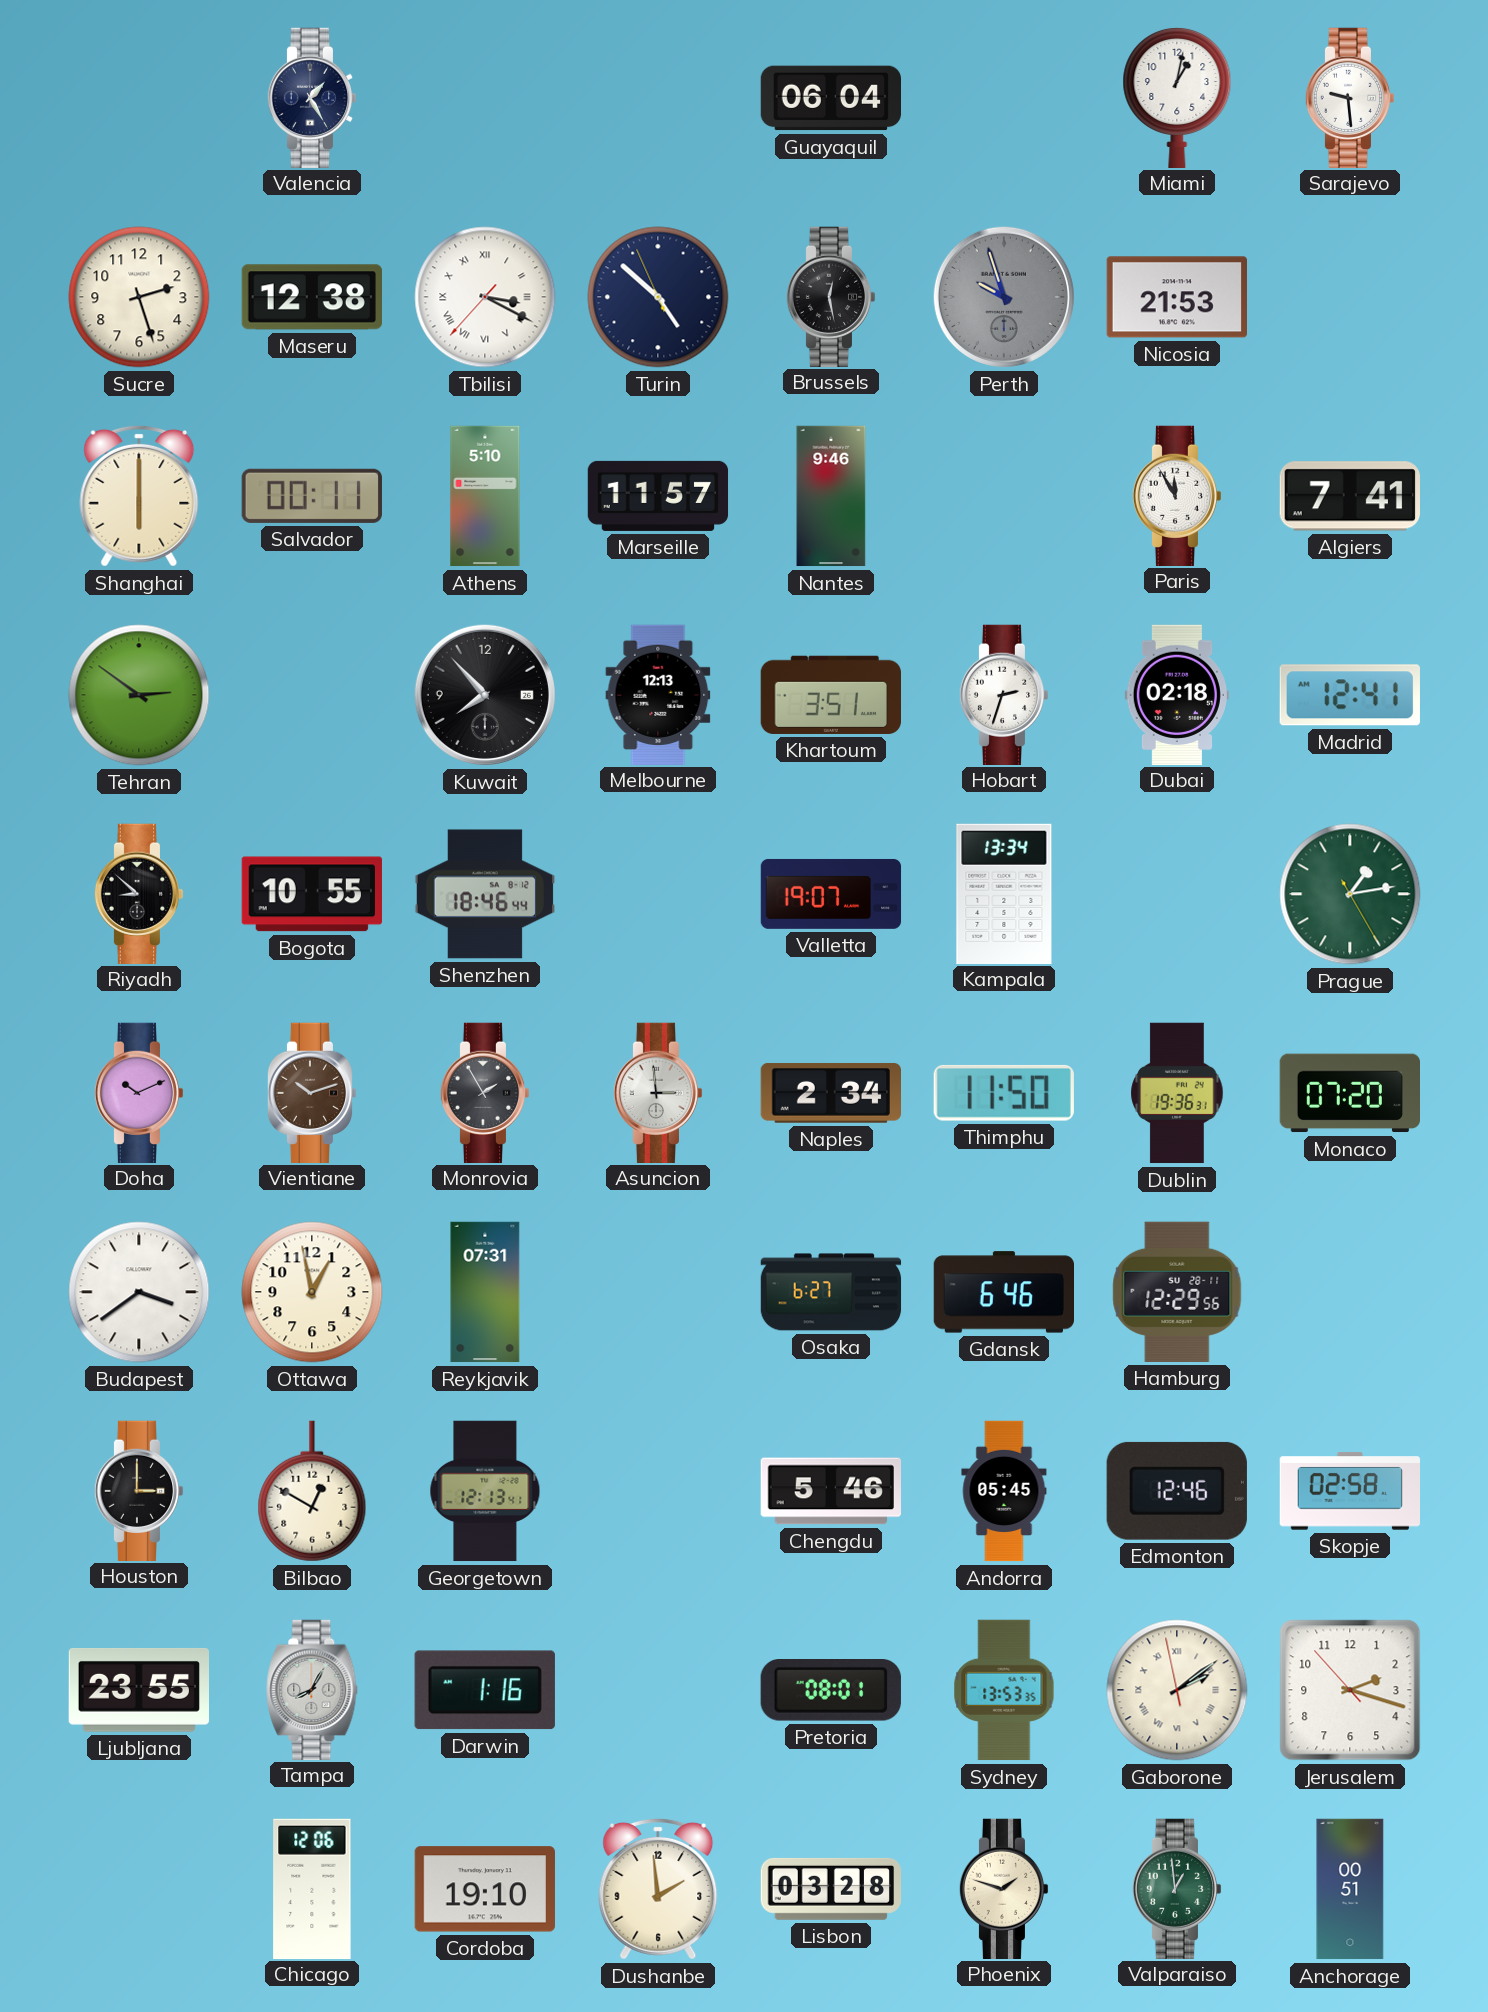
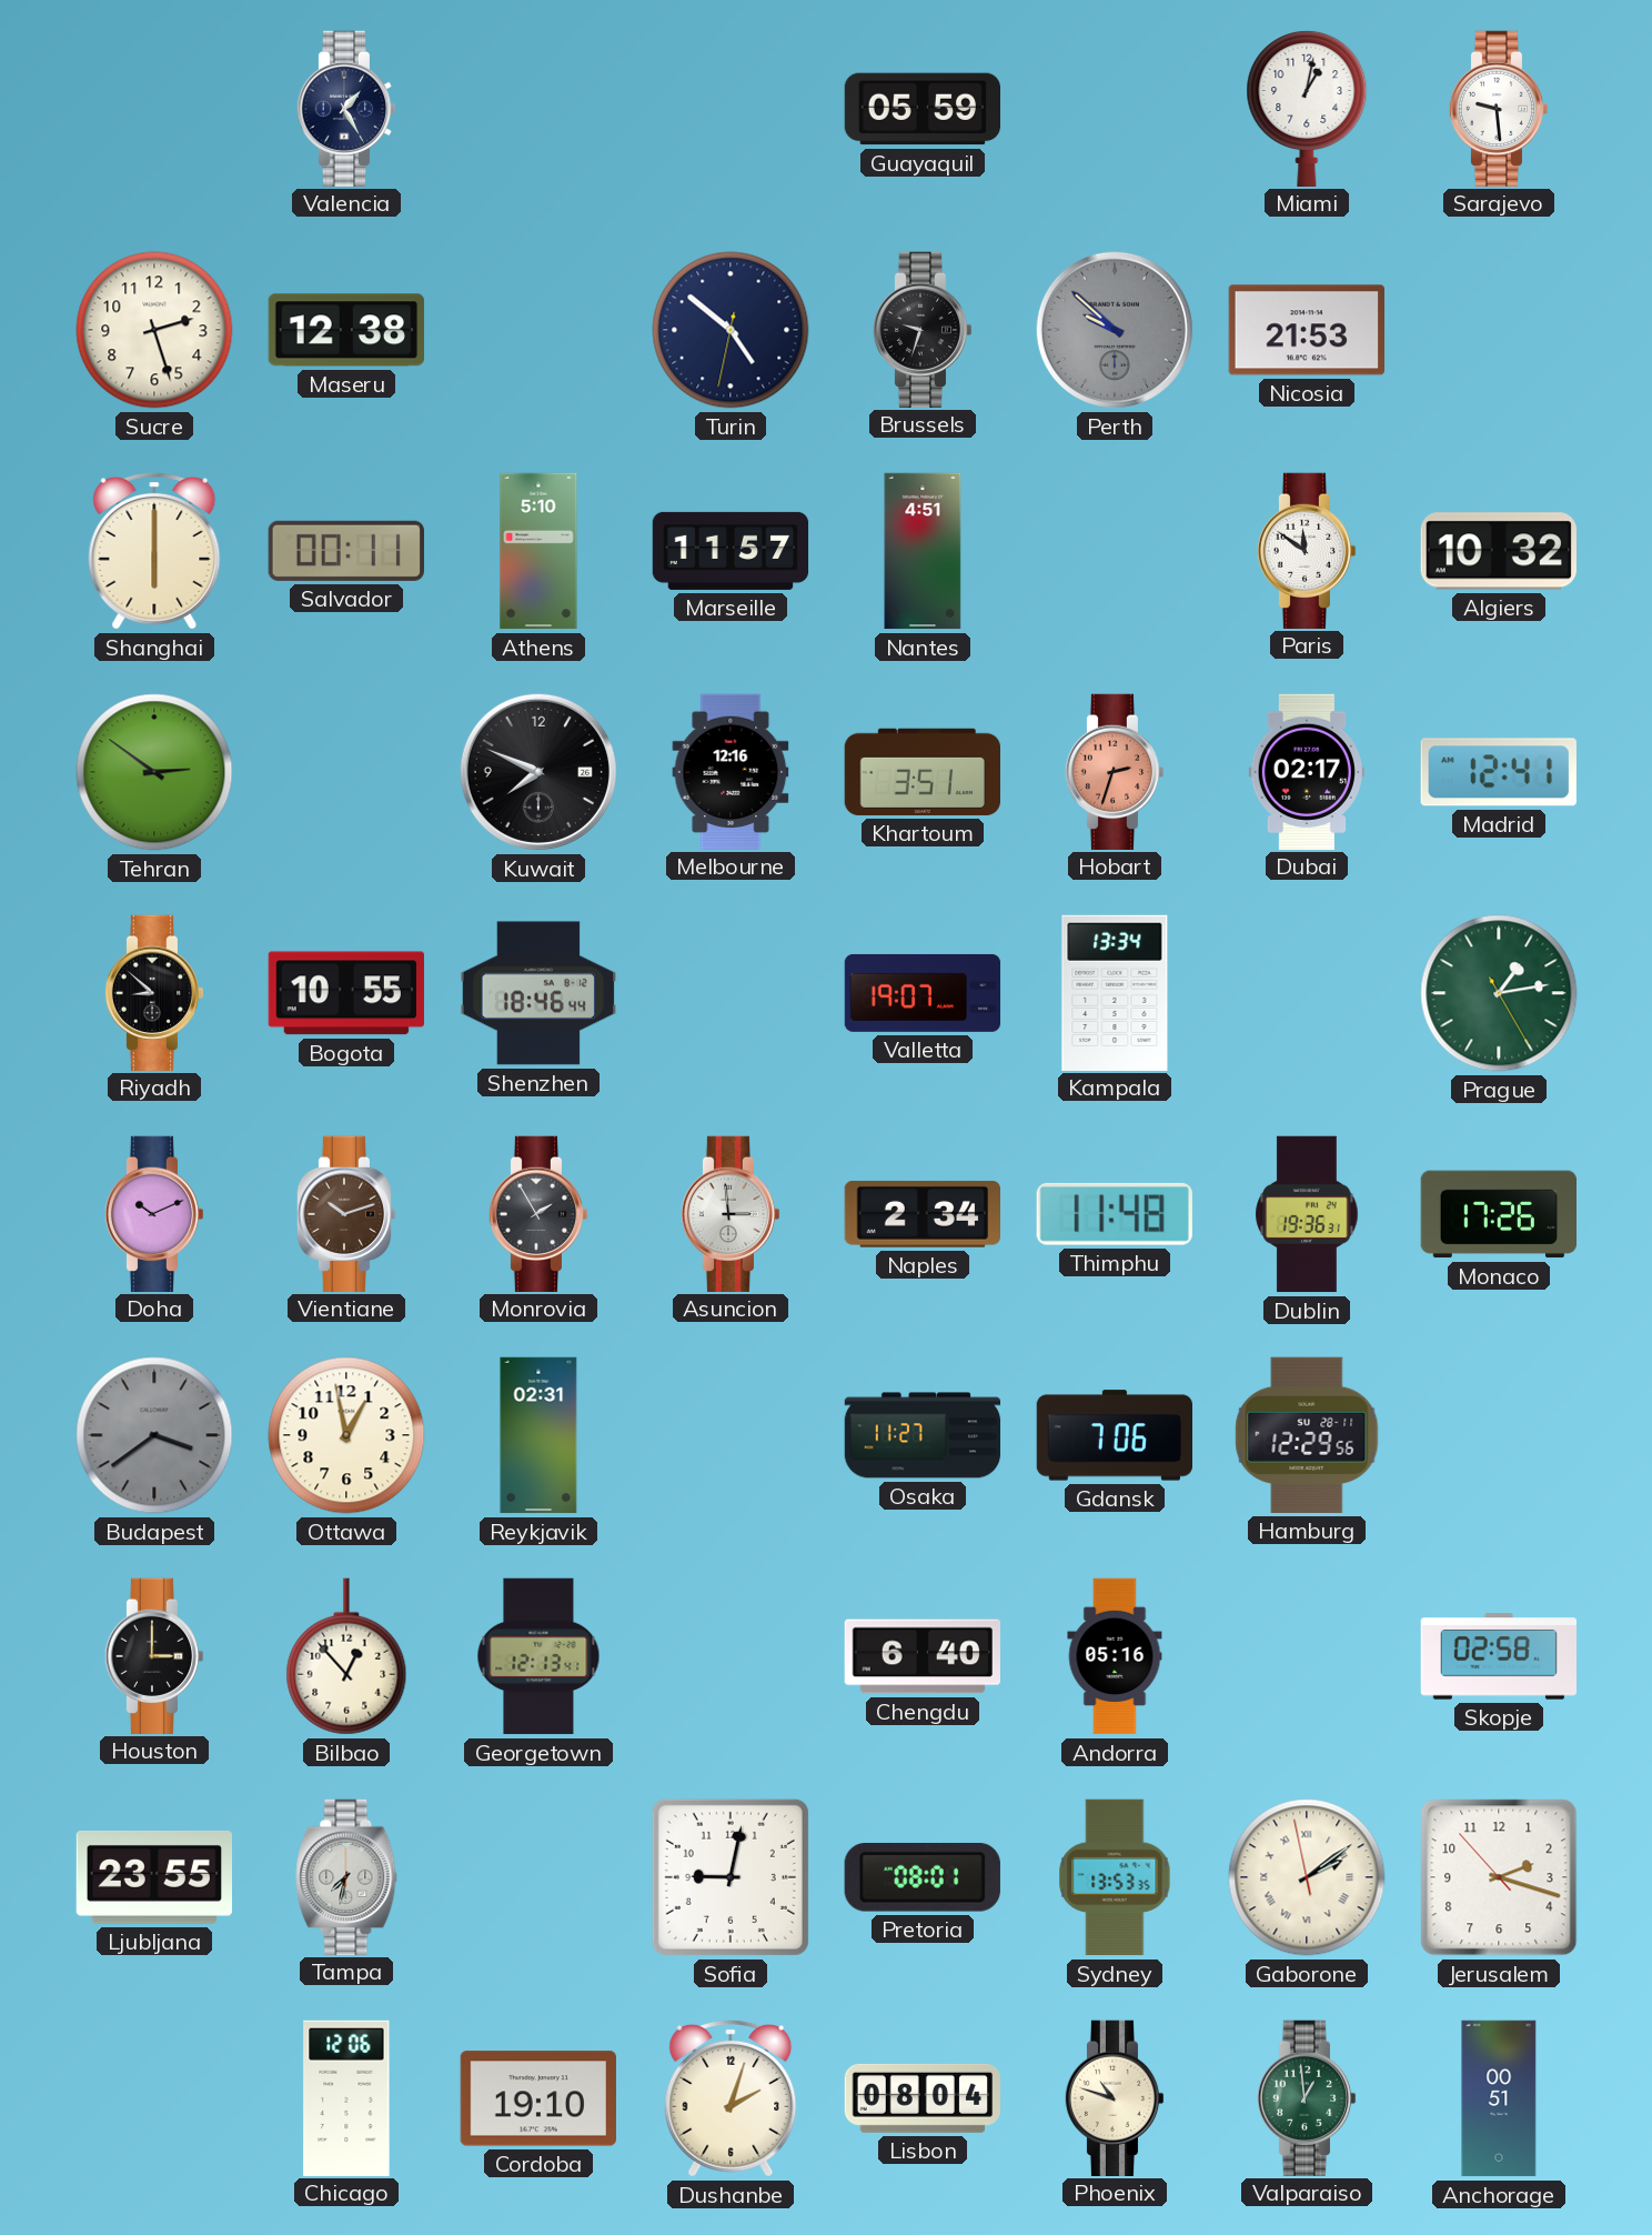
Guayaquil: 06:04 -> 05:59
Tbilisi: 3:19 -> none
Turin: 4:51:56 -> 4:51:32
Brussels: 12:28 -> 9:33
Perth: 9:57 -> 9:52
Nantes: 9:46 -> 4:51
Paris: 11:55 -> 11:51
Algiers: 7:41 -> 10:32
Kuwait: 7:53 -> 7:49
Melbourne: 12:13 -> 12:16
Hobart dial: white -> salmon
Dubai: 02:18 -> 02:17
Thimphu: 11:50 -> 11:48
Monaco: 07:20 -> 17:26
Budapest dial: white -> grey
Reykjavik: 07:31 -> 02:31
Osaka: 6:27 -> 11:27
Gdansk: 6:46 -> 7:06
Bilbao: 12:50 -> 12:53
Chengdu: 5:46 -> 6:40
Andorra: 05:45 -> 05:16
Edmonton: 12:46 -> none
Tampa: 8:05 -> 7:32
Darwin: 1:16 -> none
Sofia: none -> 9:02
Dushanbe: 1:59 -> 2:03
Lisbon: 03:28 -> 08:04
Phoenix: 1:48 -> 10:48
